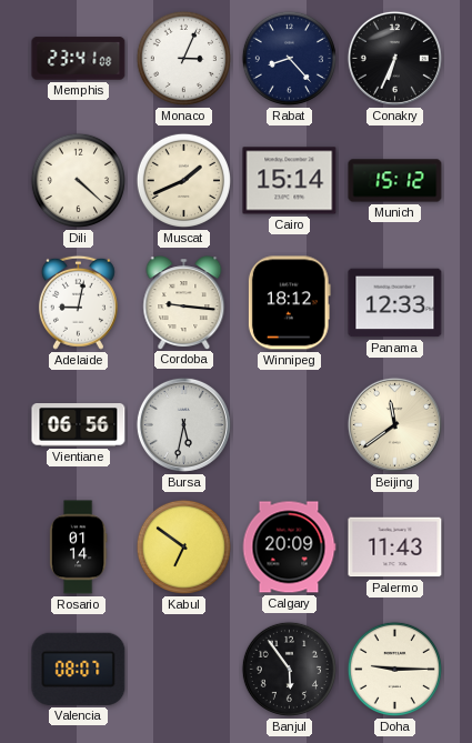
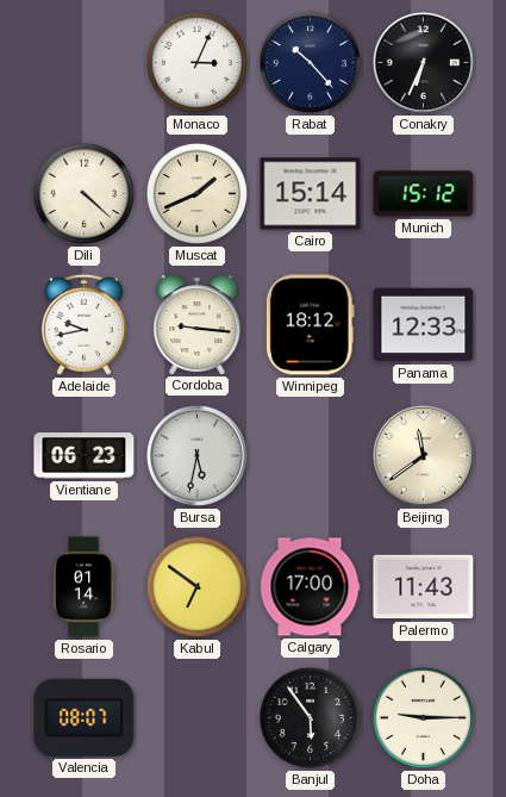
Memphis: 23:41 -> none
Rabat: 8:23 -> 10:23
Adelaide: 9:02 -> 9:43
Vientiane: 06:56 -> 06:23
Calgary: 20:09 -> 17:00
